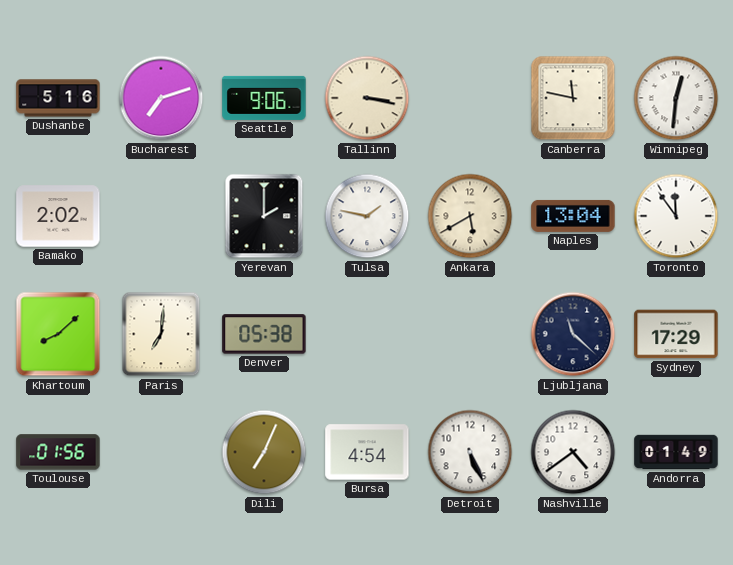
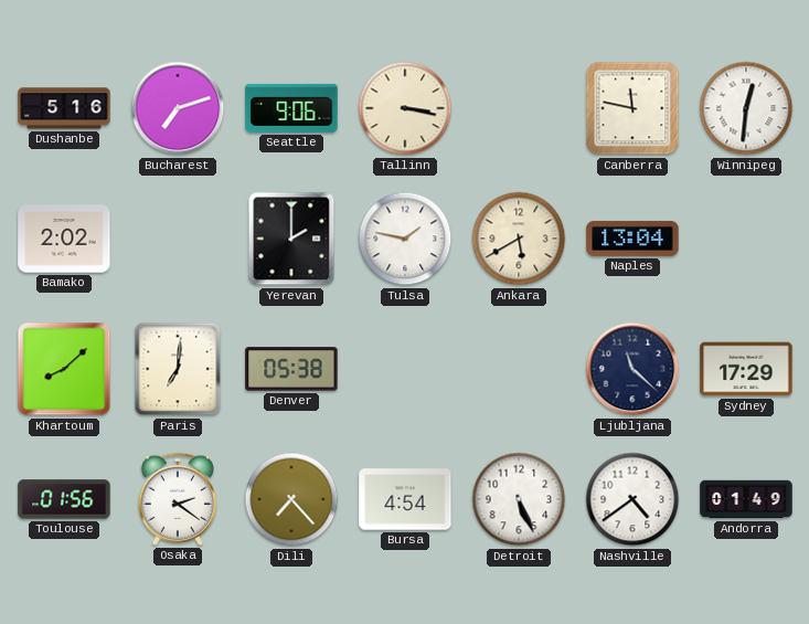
Toronto: 11:54 -> none
Osaka: none -> 2:21
Dili: 7:04 -> 7:23
